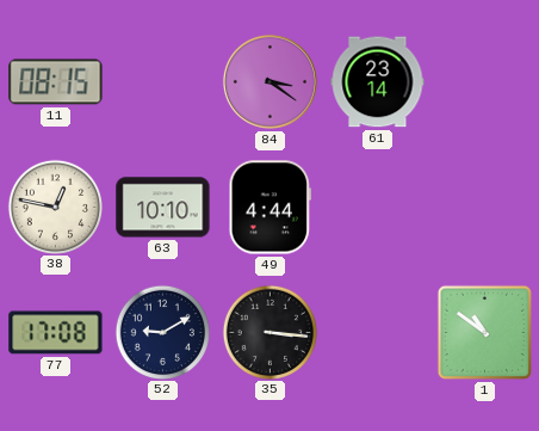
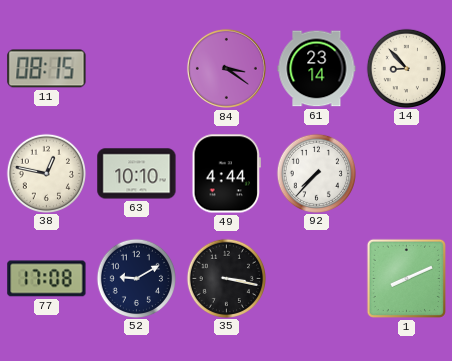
14: none -> 8:53
92: none -> 7:37
35: 3:16 -> 3:17
1: 10:51 -> 8:11
